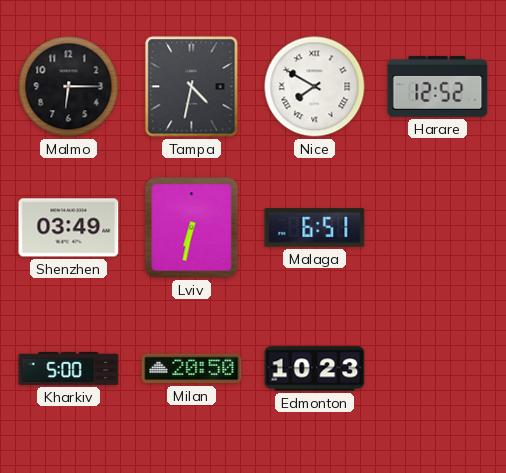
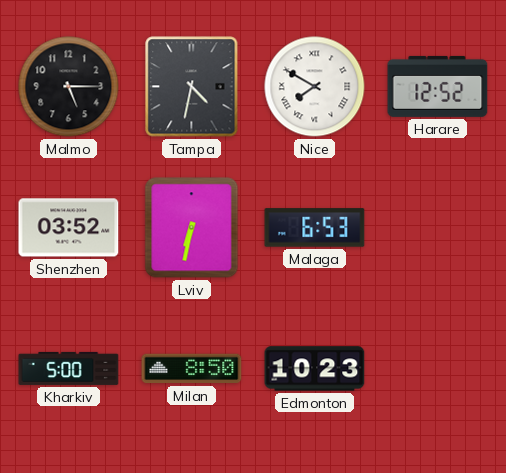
Malmo: 6:15 -> 5:15
Shenzhen: 03:49 -> 03:52
Malaga: 6:51 -> 6:53
Milan: 20:50 -> 8:50
